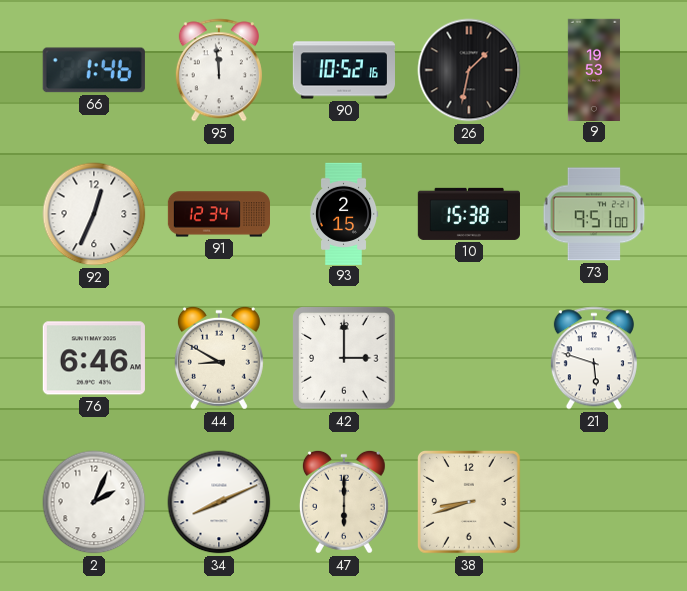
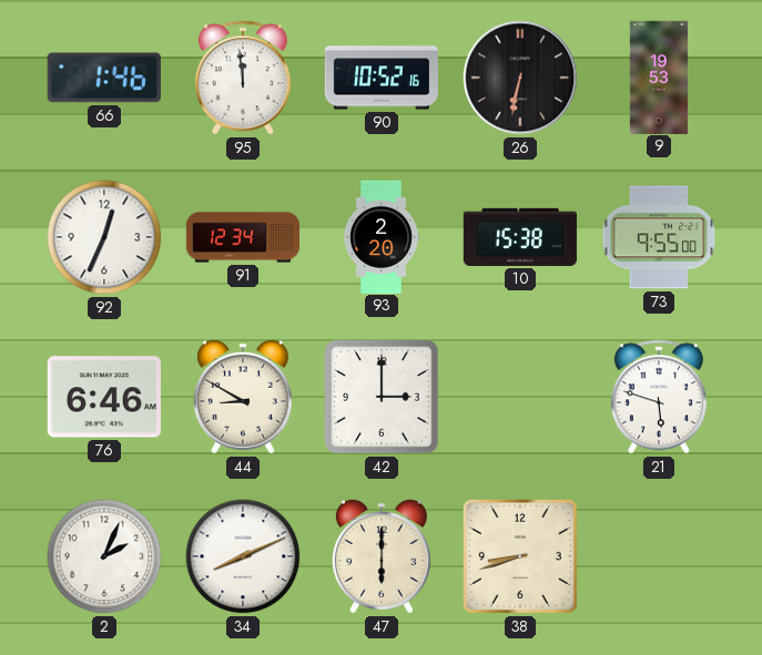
26: 1:32 -> 6:32
93: 2:15 -> 2:20
73: 9:51 -> 9:55
